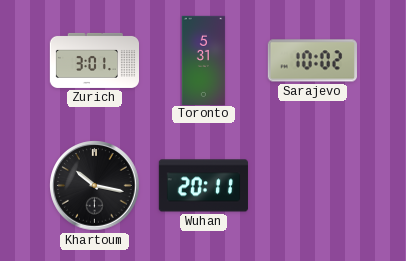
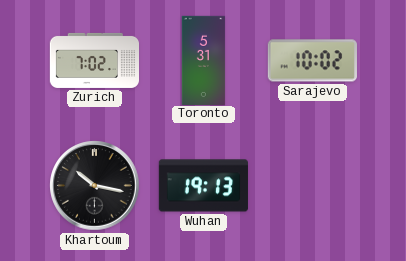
Zurich: 3:01 -> 7:02
Wuhan: 20:11 -> 19:13
